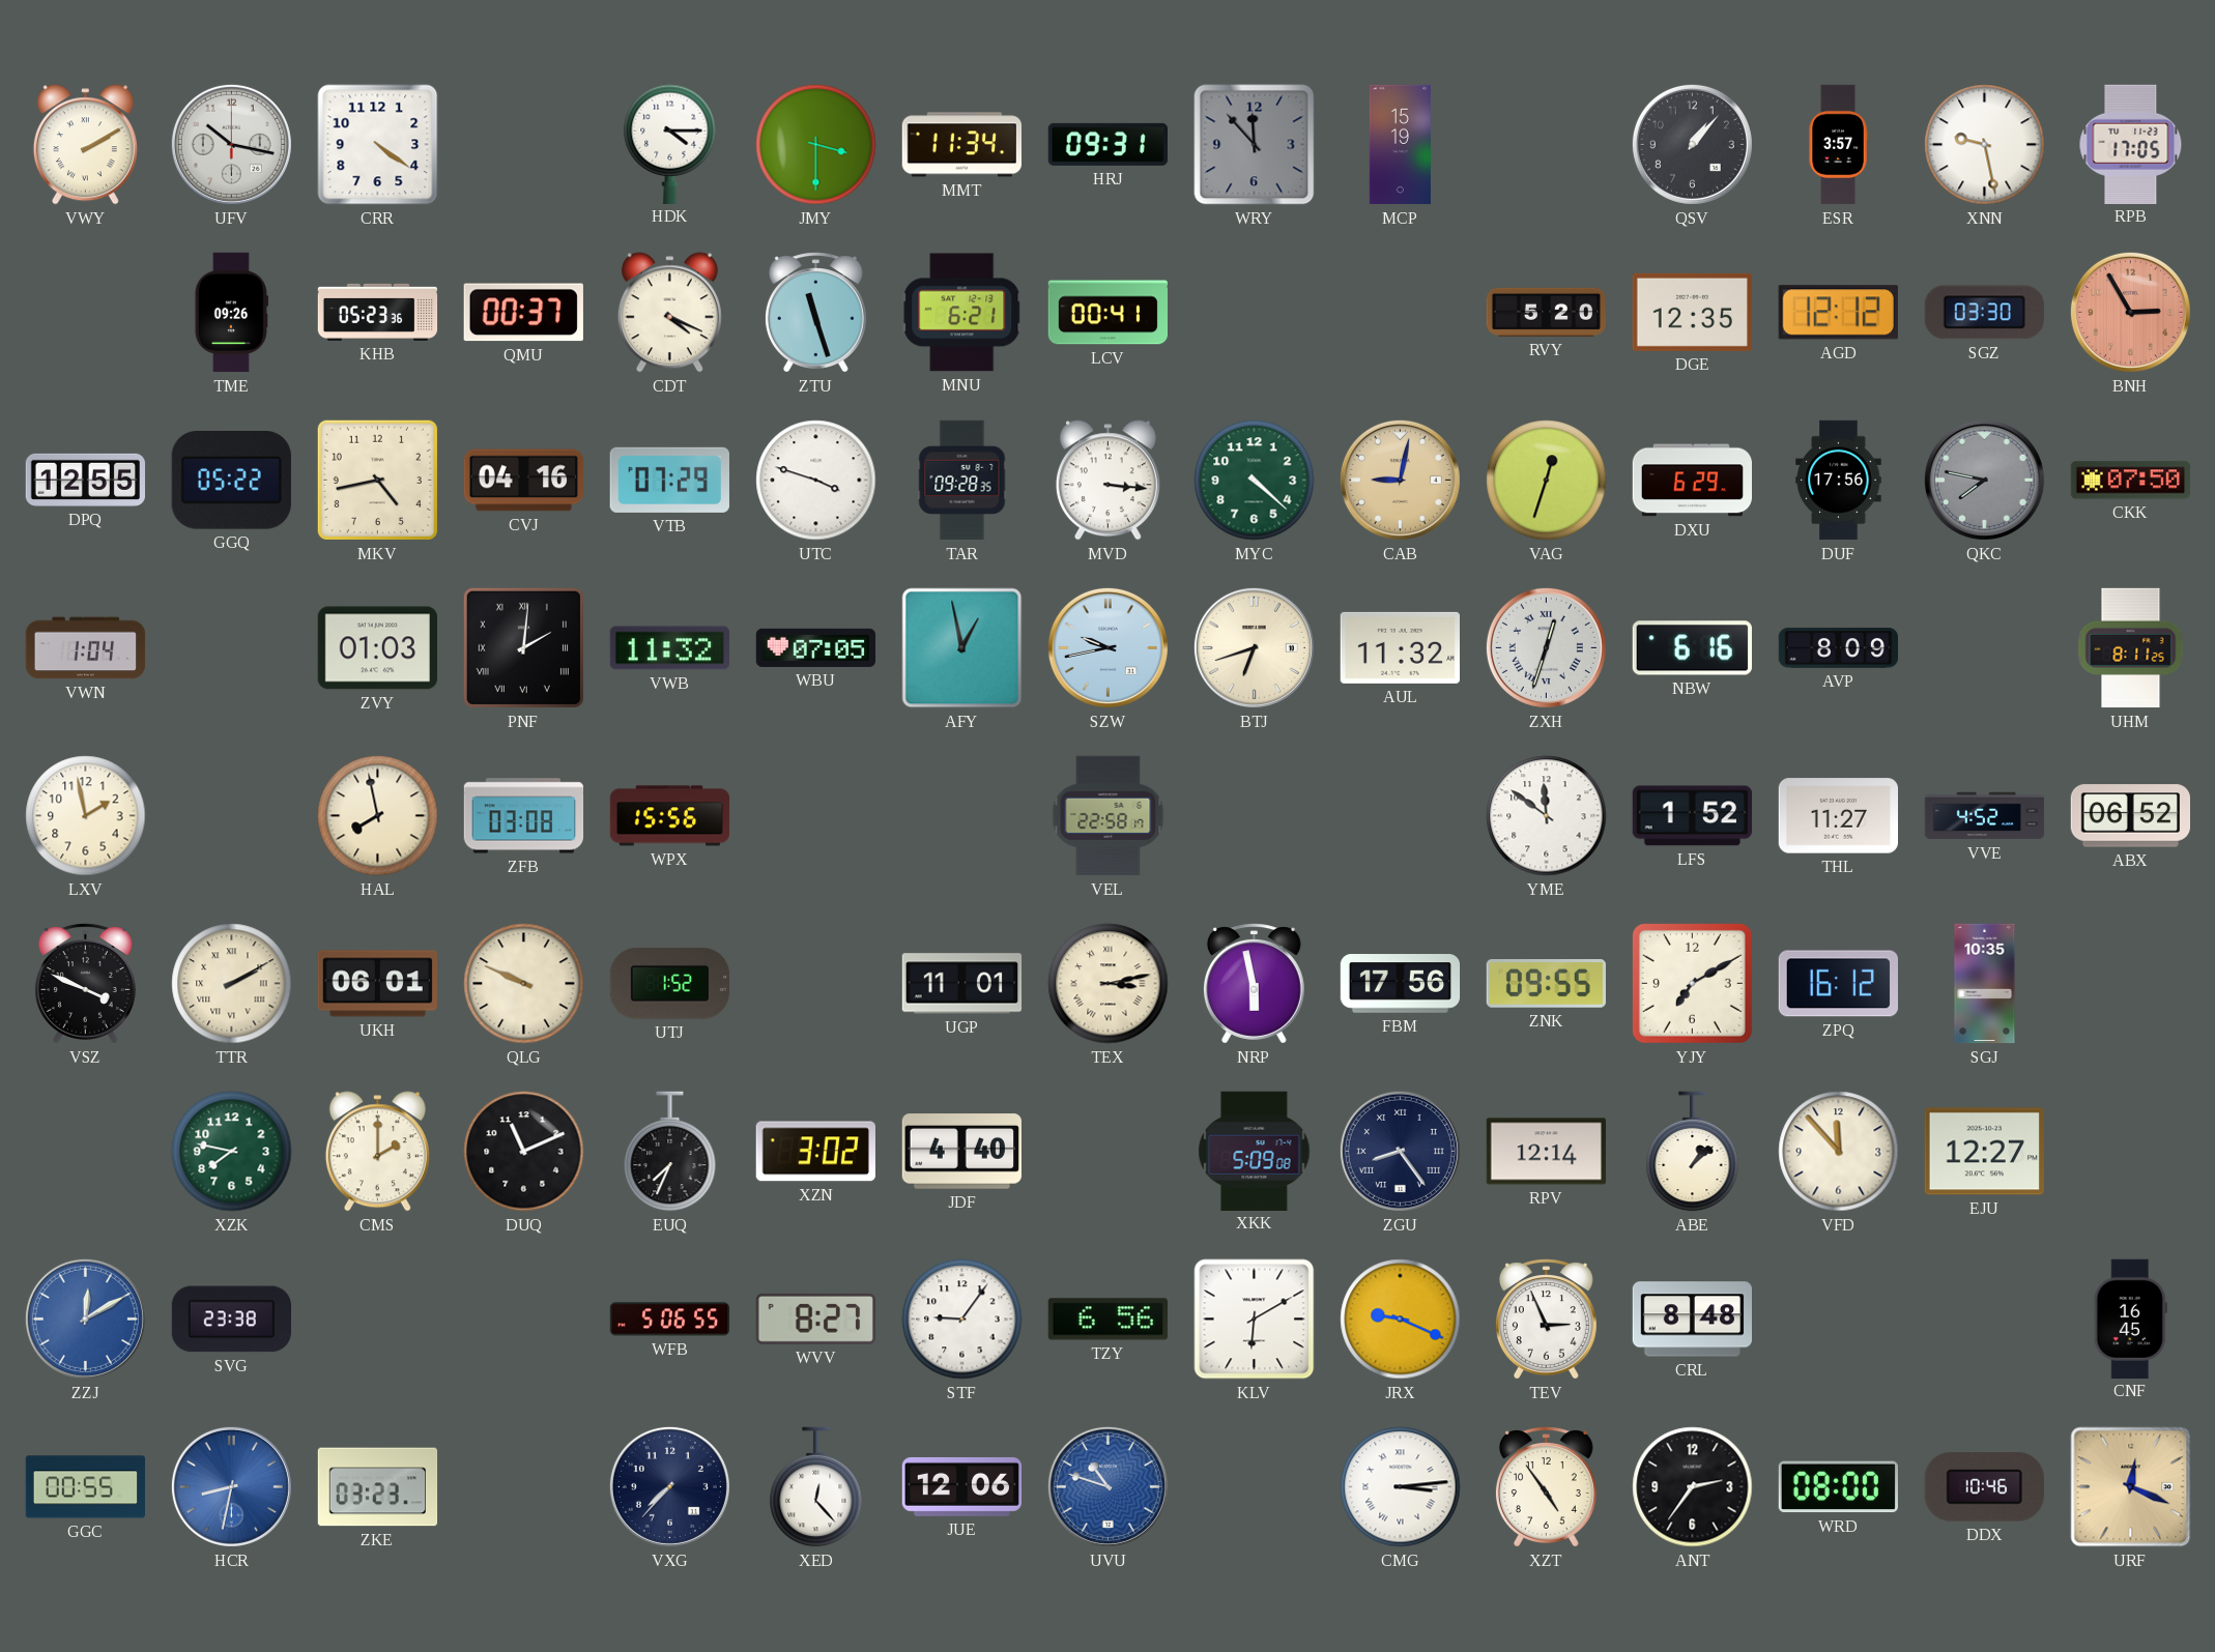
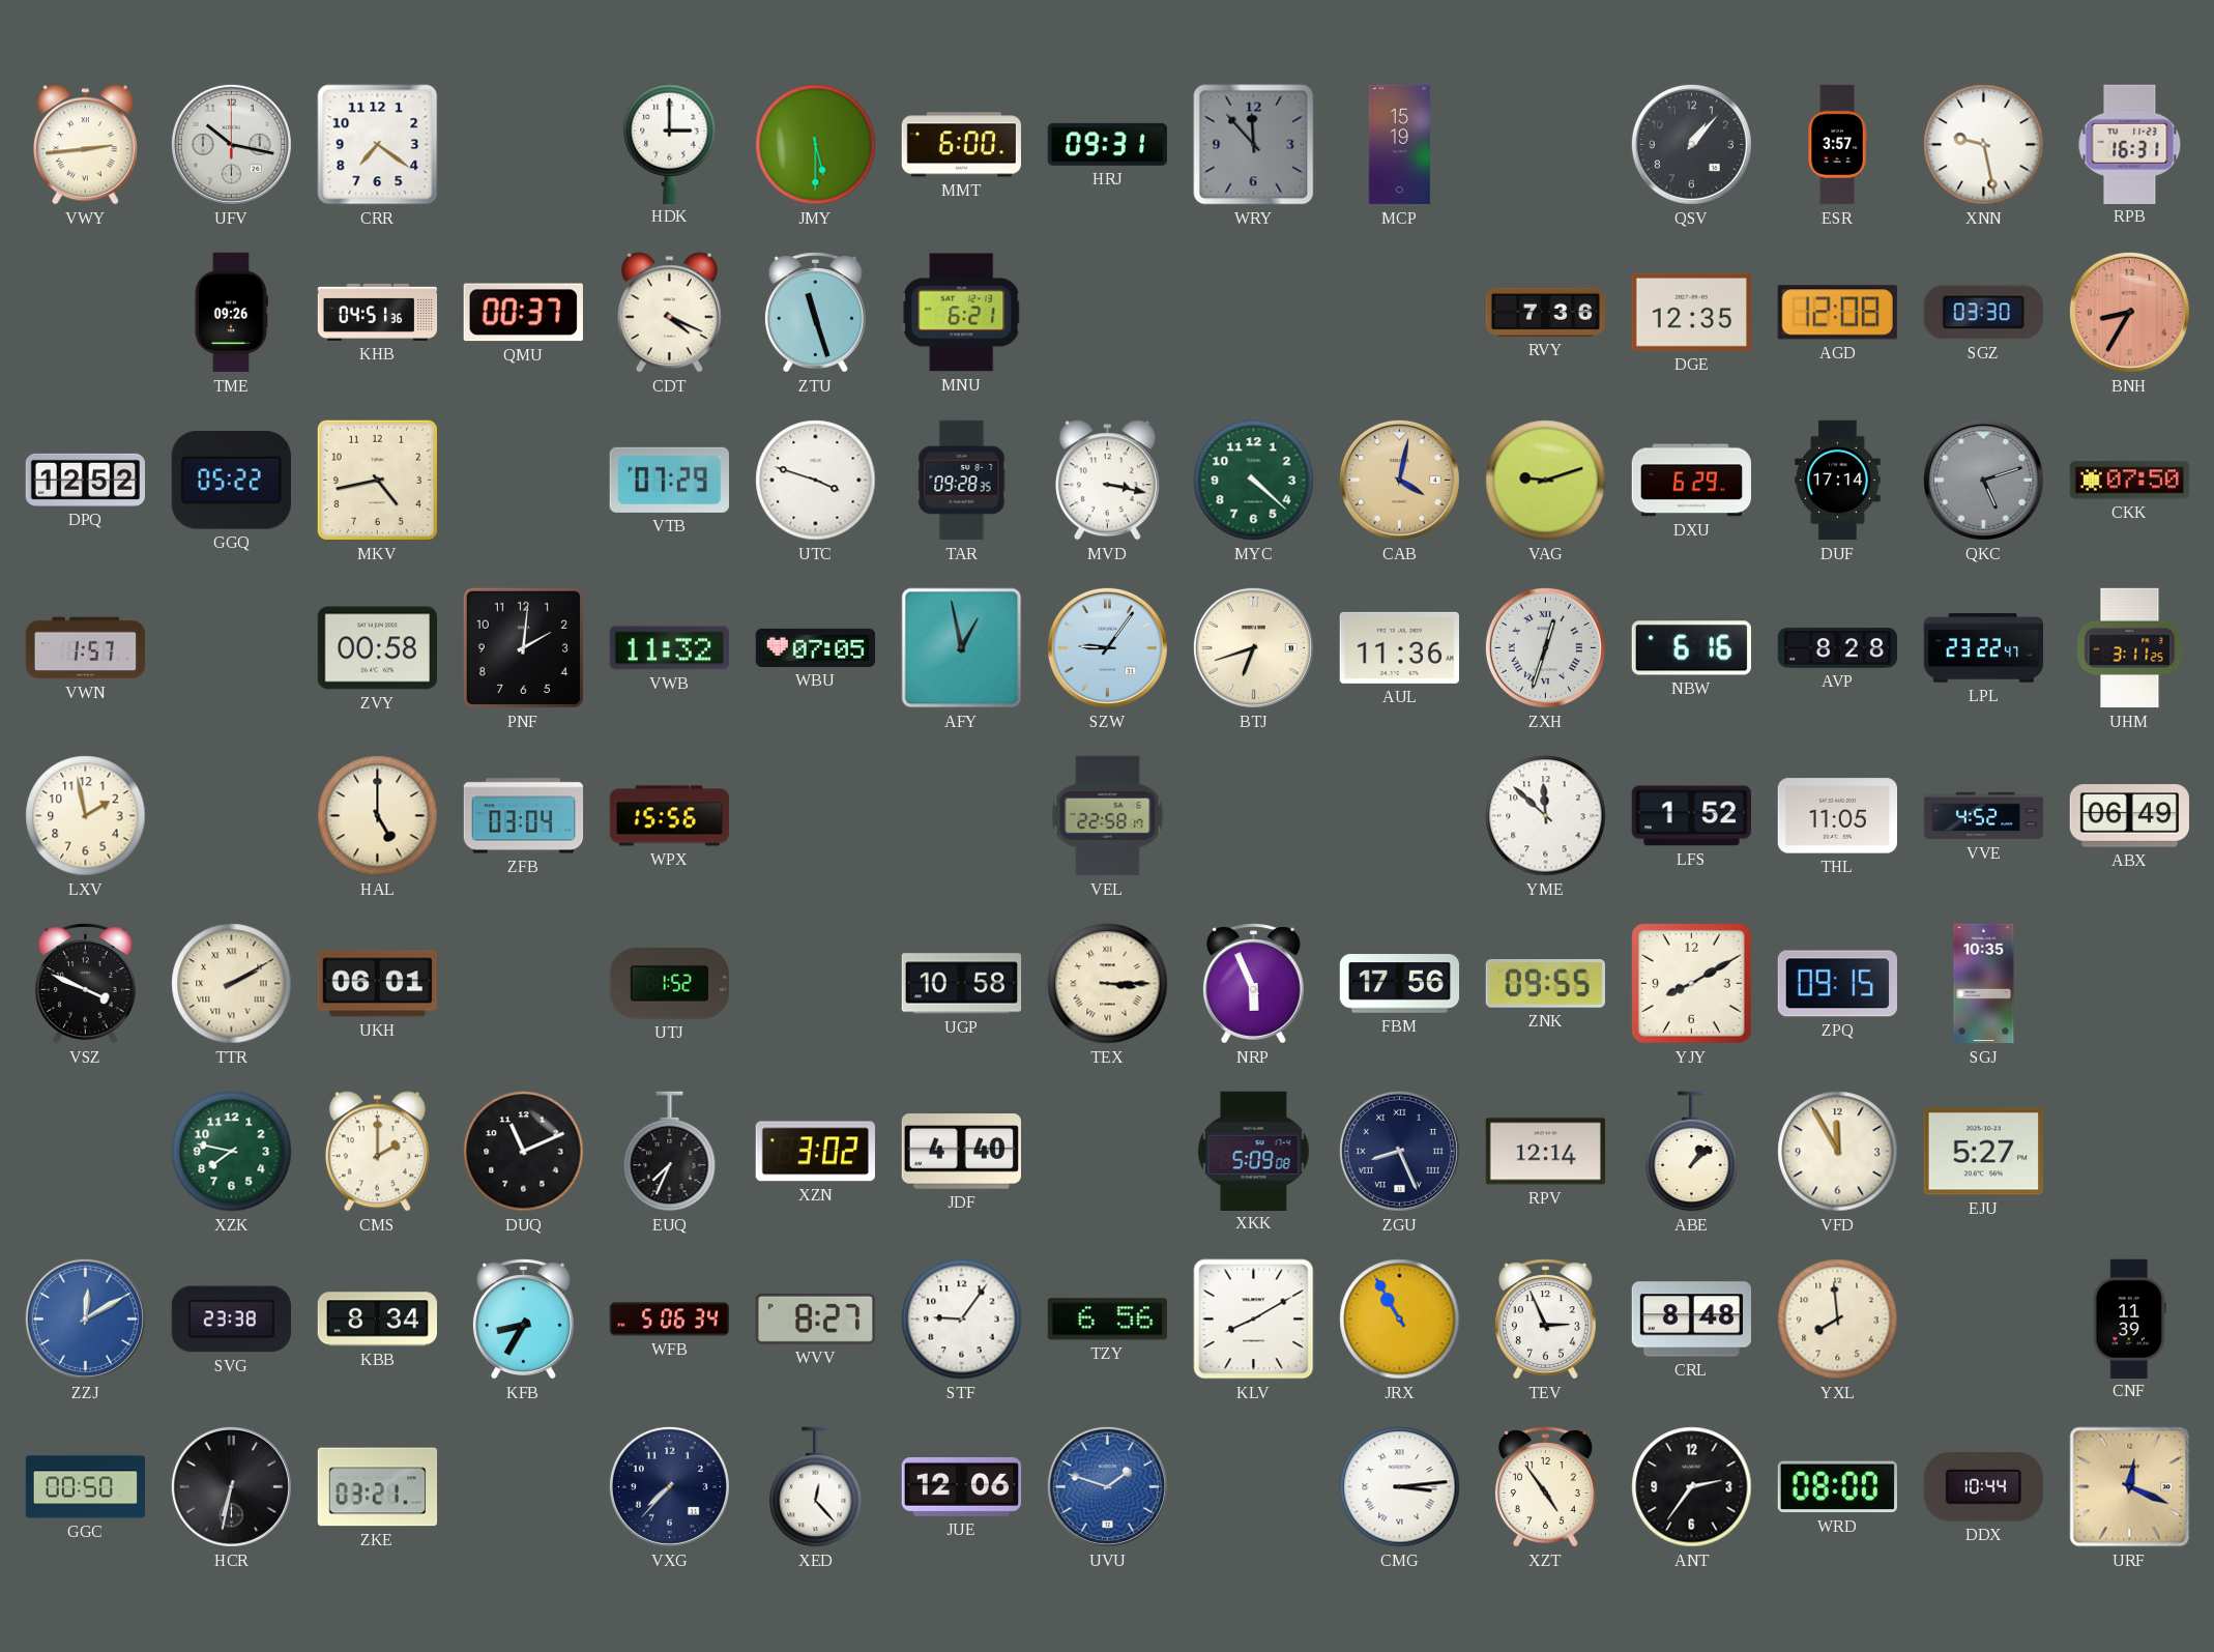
VWY: 2:10 -> 2:44
CRR: 4:21 -> 7:21
HDK: 4:15 -> 3:00
JMY: 3:30 -> 5:30
MMT: 11:34 -> 6:00
RPB: 17:05 -> 16:31
KHB: 05:23 -> 04:51
LCV: 00:41 -> none
RVY: 5:20 -> 7:36
AGD: 12:12 -> 12:08
BNH: 2:55 -> 8:35
DPQ: 12:55 -> 12:52
CVJ: 04:16 -> none
MVD: 3:16 -> 3:17
CAB: 9:02 -> 4:02
VAG: 12:33 -> 9:12
DUF: 17:56 -> 17:14
QKC: 7:47 -> 5:12
VWN: 1:04 -> 1:57
ZVY: 01:03 -> 00:58
PNF numerals: Roman -> Arabic
SZW: 9:43 -> 9:06
AUL: 11:32 -> 11:36
AVP: 8:09 -> 8:28
LPL: none -> 23:22
UHM: 8:11 -> 3:11
HAL: 7:58 -> 5:00
ZFB: 03:08 -> 03:04
YME: 11:51 -> 11:52
THL: 11:27 -> 11:05
ABX: 06:52 -> 06:49
QLG: 9:49 -> none
UGP: 11:01 -> 10:58
TEX: 3:13 -> 3:15
NRP: 5:58 -> 5:56
YJY: 7:10 -> 8:10
ZPQ: 16:12 -> 09:15
ZGU: 8:24 -> 8:26
VFD: 11:53 -> 11:55
EJU: 12:27 -> 5:27
KBB: none -> 8:34
KFB: none -> 8:35
WFB: 5:06:55 -> 5:06:34
KLV: 6:10 -> 8:10
JRX: 9:19 -> 10:55
YXL: none -> 7:59
CNF: 16:45 -> 11:39
GGC: 00:55 -> 00:50
HCR: 8:32 -> 6:32
HCR dial: blue -> black
ZKE: 03:23 -> 03:21
UVU: 10:48 -> 1:48
DDX: 10:46 -> 10:44
